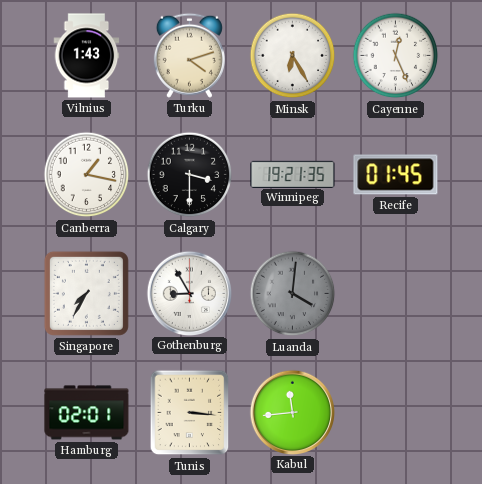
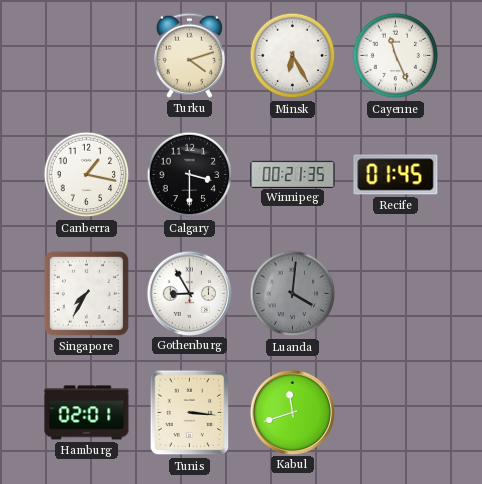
Vilnius: 1:43 -> none
Cayenne: 12:26 -> 11:26
Winnipeg: 19:21 -> 00:21
Kabul: 11:44 -> 11:42
